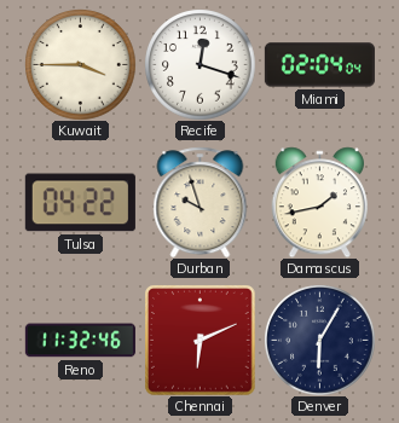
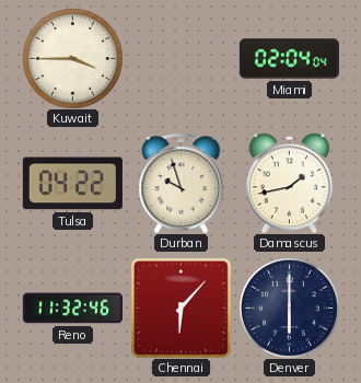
Recife: 12:18 -> none
Chennai: 6:11 -> 6:07
Denver: 6:05 -> 6:00
